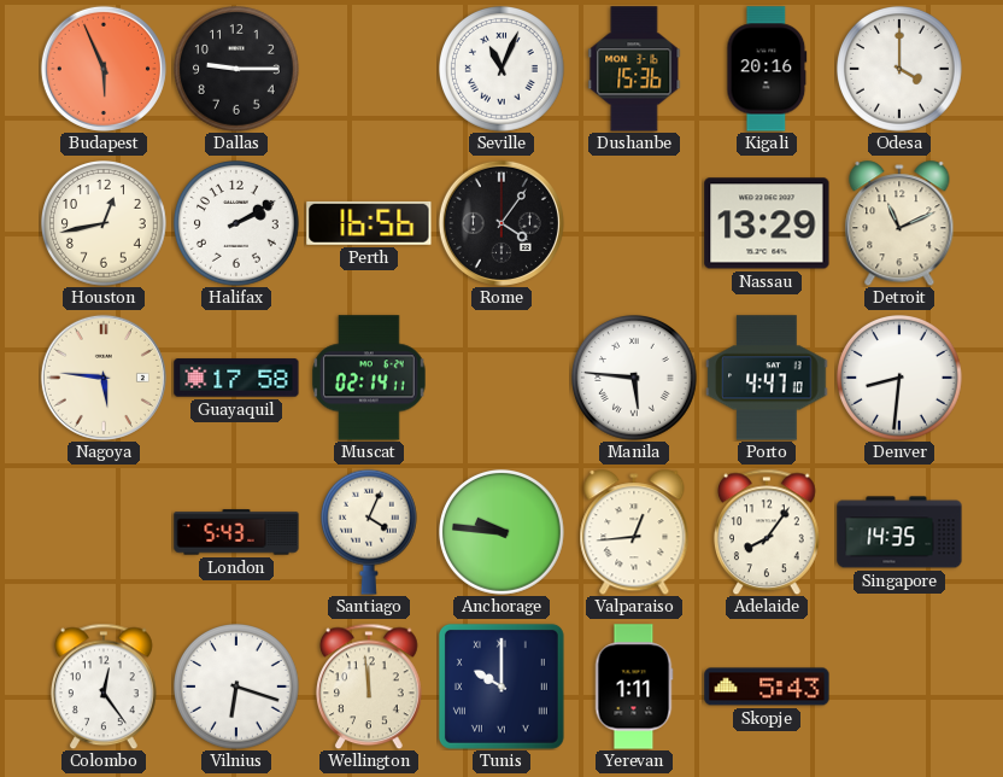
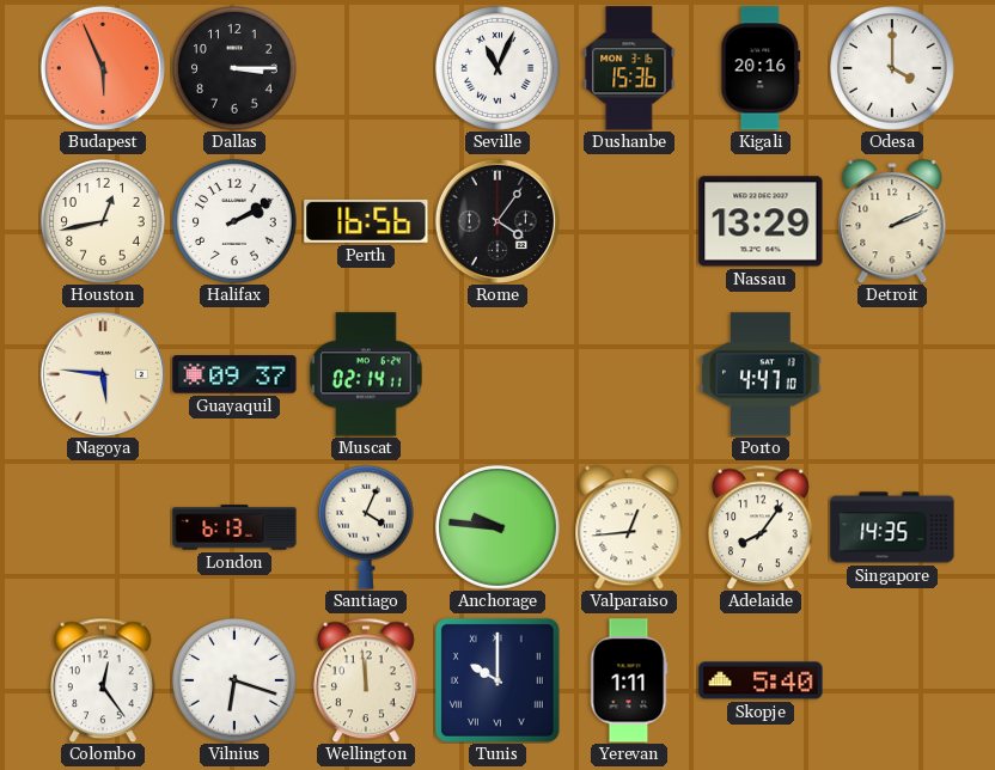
Dallas: 9:15 -> 3:15
Detroit: 11:11 -> 2:11
Guayaquil: 17:58 -> 09:37
Manila: 5:46 -> none
Denver: 8:31 -> none
London: 5:43 -> 6:13
Skopje: 5:43 -> 5:40
